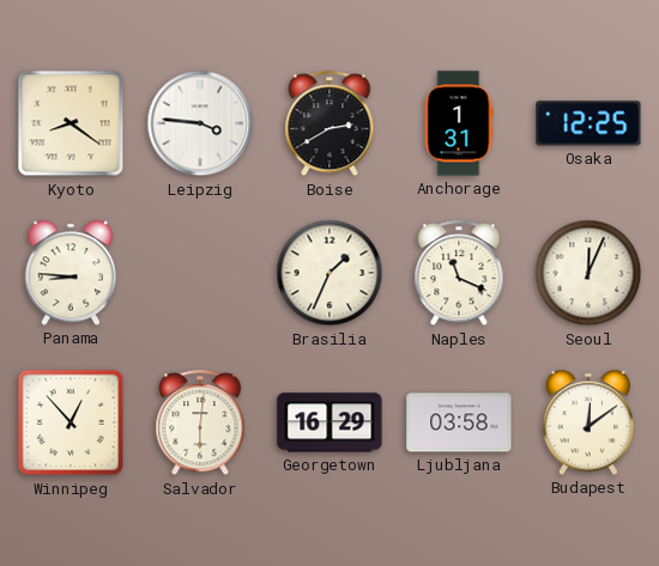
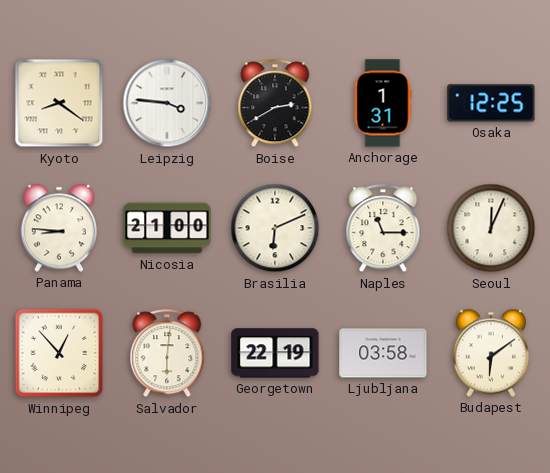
Nicosia: none -> 21:00
Brasilia: 1:34 -> 6:11
Naples: 11:19 -> 11:15
Georgetown: 16:29 -> 22:19
Budapest: 12:09 -> 6:09
